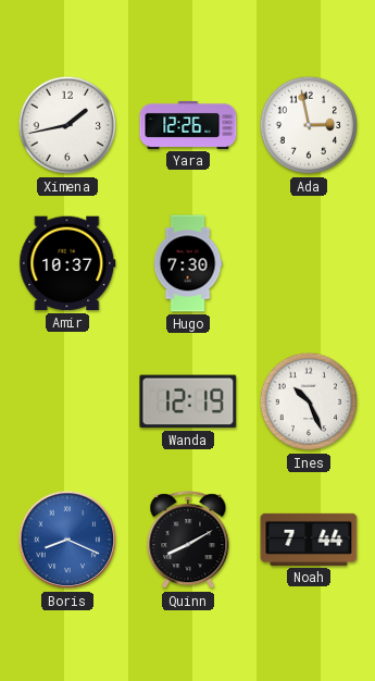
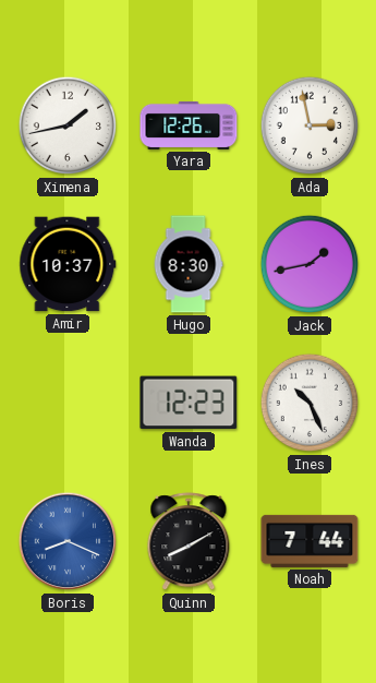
Hugo: 7:30 -> 8:30
Jack: none -> 1:43
Wanda: 12:19 -> 12:23
